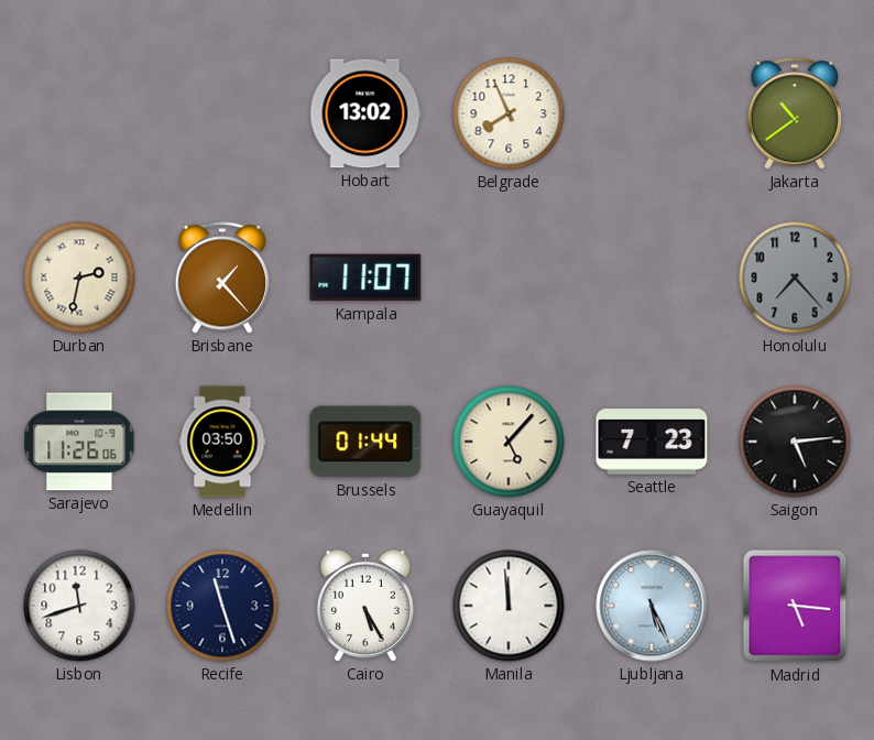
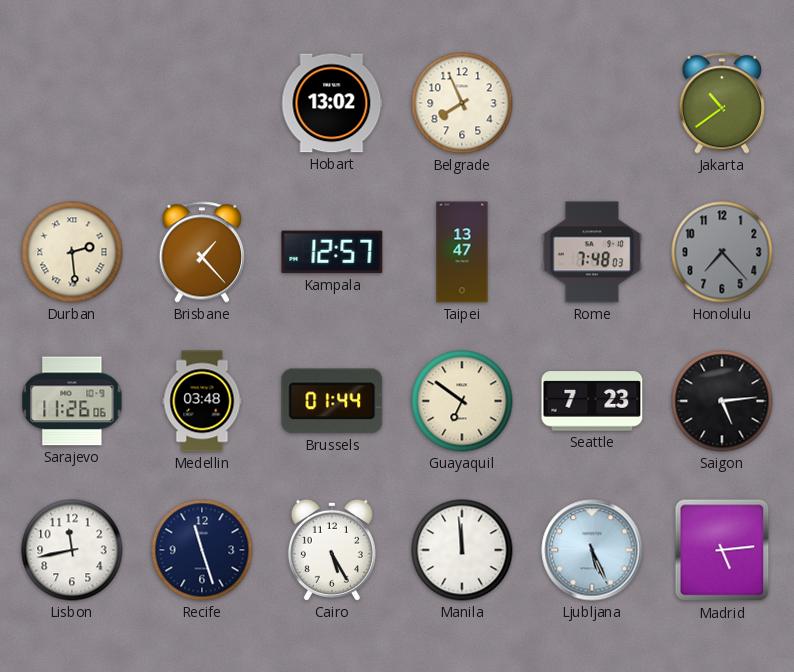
Durban: 2:32 -> 2:29
Kampala: 11:07 -> 12:57
Taipei: none -> 13:47
Rome: none -> 7:48
Medellin: 03:50 -> 03:48
Guayaquil: 5:07 -> 6:51
Lisbon: 11:42 -> 11:43
Madrid: 5:16 -> 5:14
